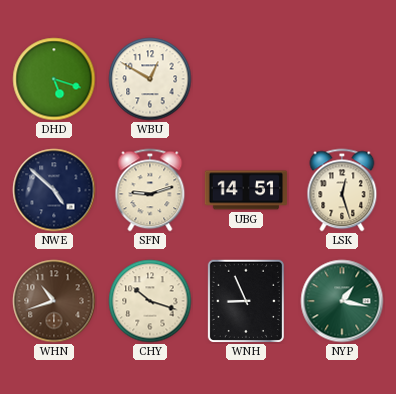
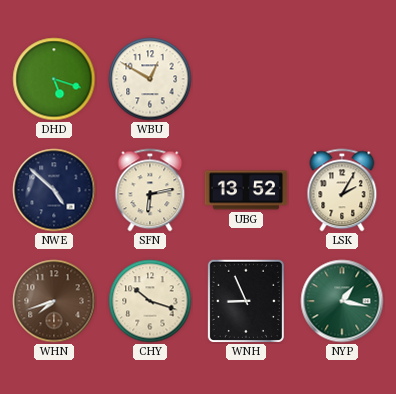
SFN: 9:12 -> 6:13
UBG: 14:51 -> 13:52
LSK: 12:27 -> 2:05
WHN: 10:42 -> 7:42
